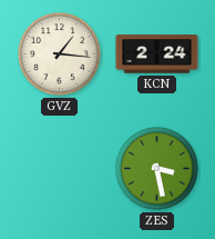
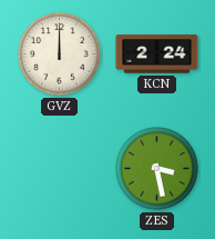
GVZ: 1:16 -> 12:00
